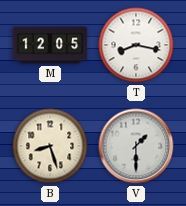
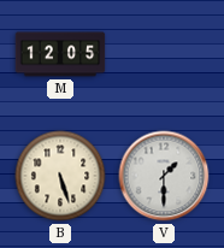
T: 8:17 -> none
B: 8:27 -> 5:27
